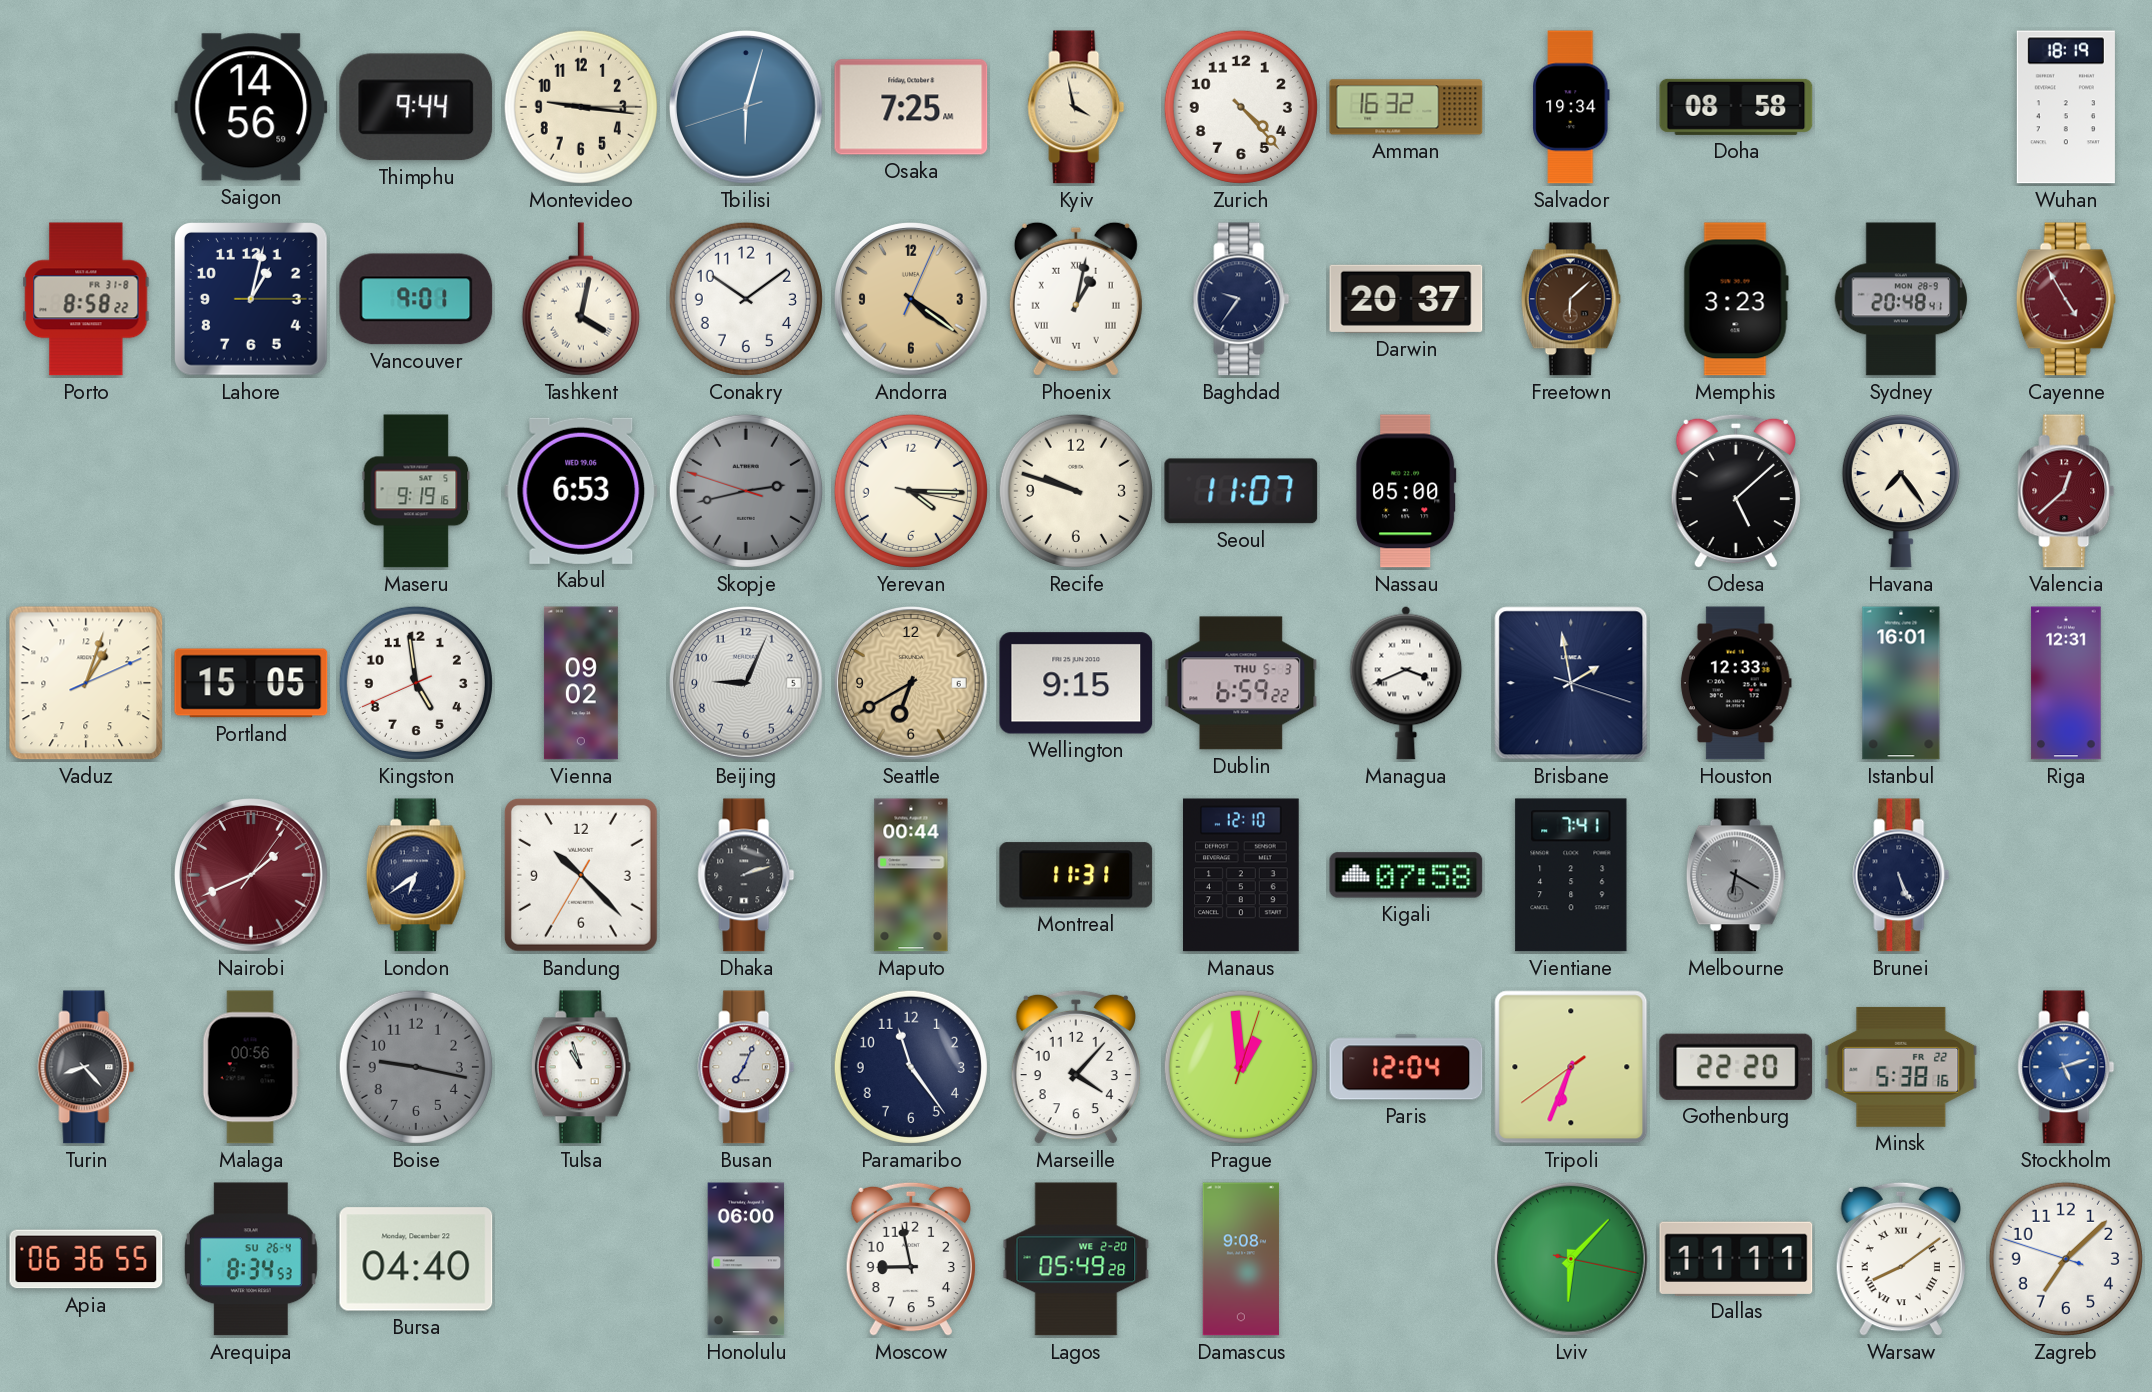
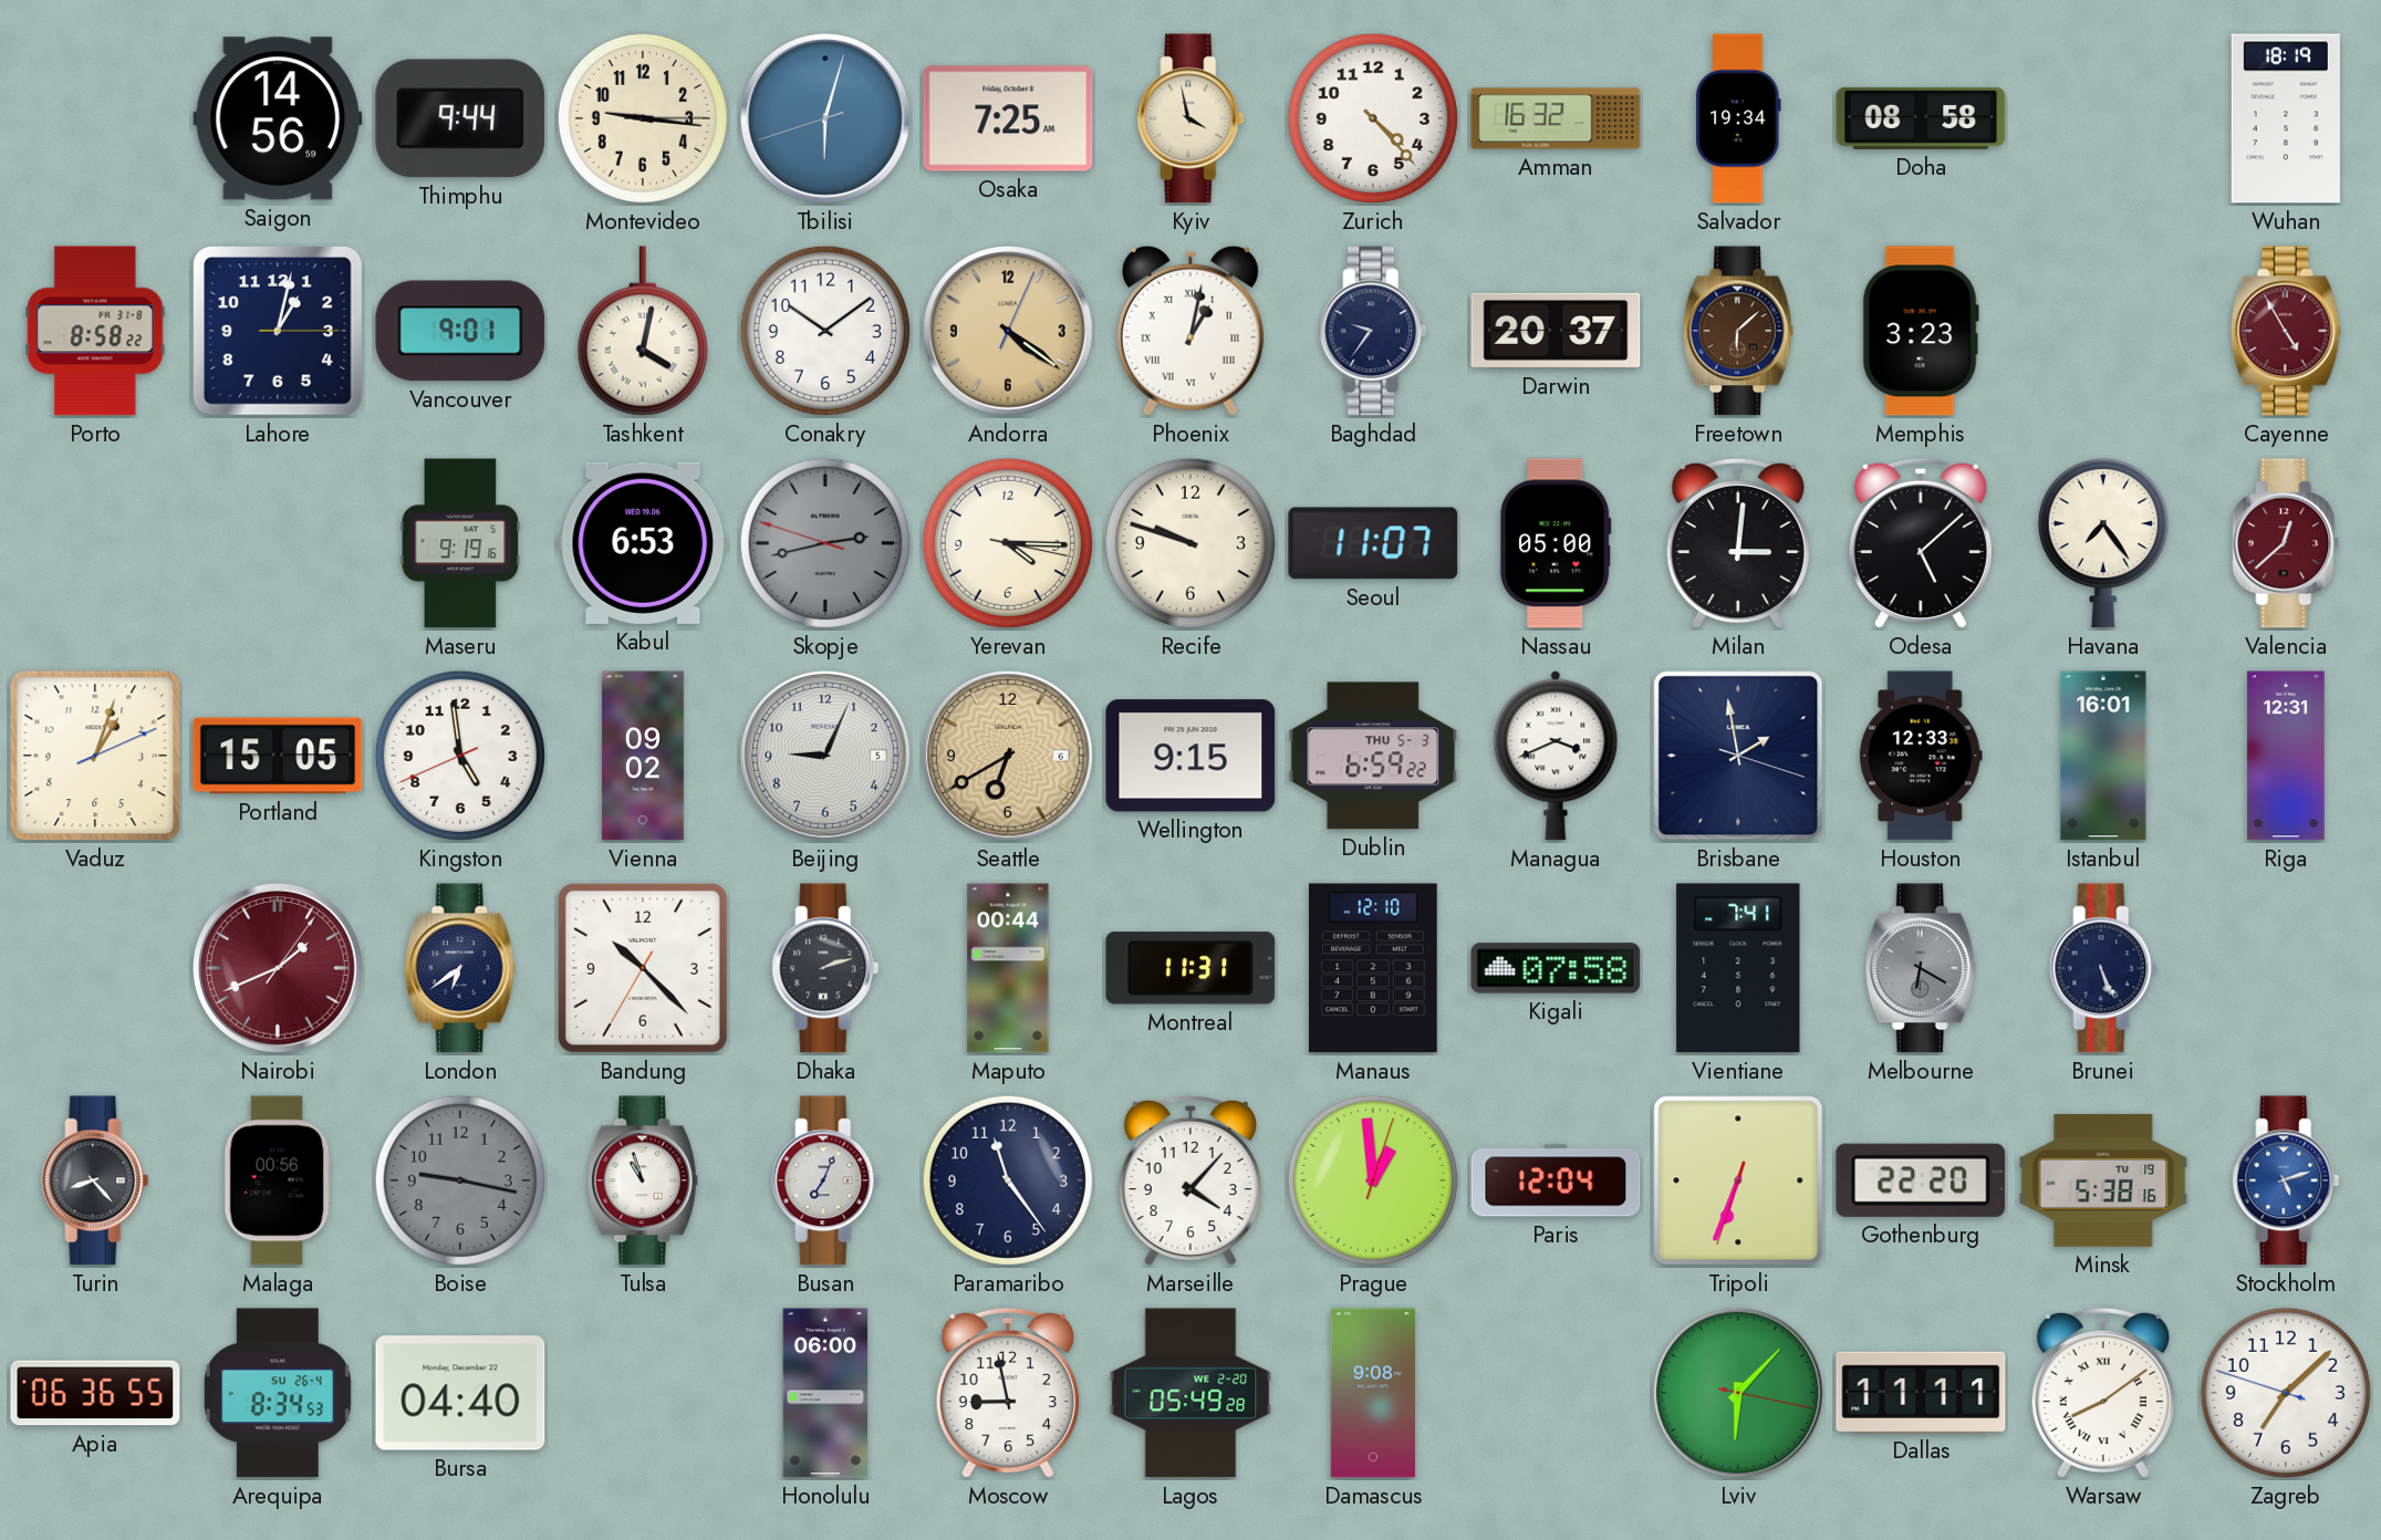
Sydney: 20:48 -> none
Milan: none -> 3:01
Tripoli: 6:33:39 -> 6:33:33
Minsk date: FR 22 -> TU 19
